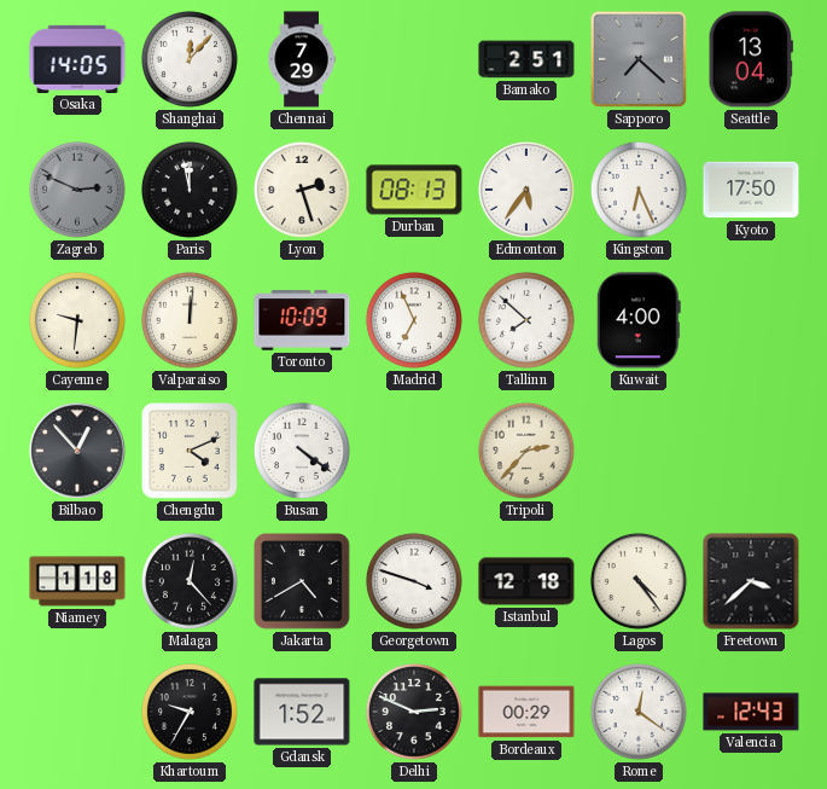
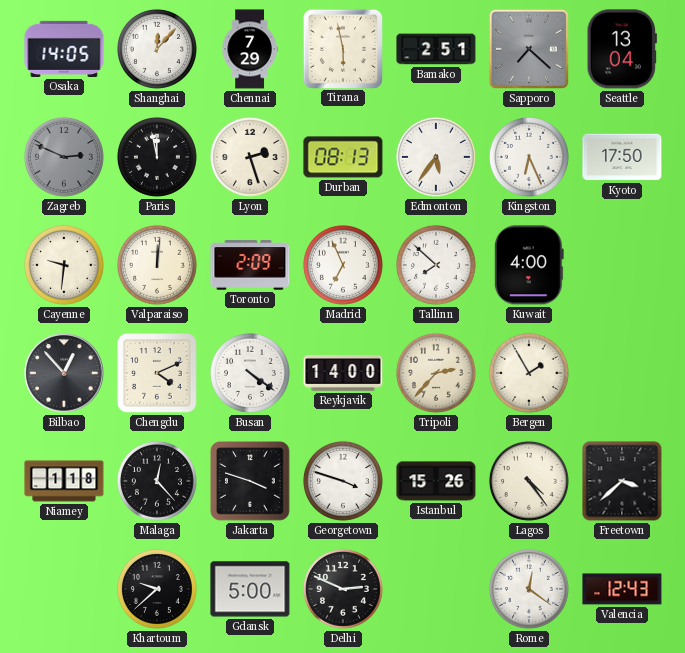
Tirana: none -> 5:58
Toronto: 10:09 -> 2:09
Reykjavik: none -> 14:00
Bergen: none -> 1:55
Jakarta: 4:40 -> 3:48
Istanbul: 12:18 -> 15:26
Khartoum: 9:35 -> 9:38
Gdansk: 1:52 -> 5:00
Bordeaux: 00:29 -> none
